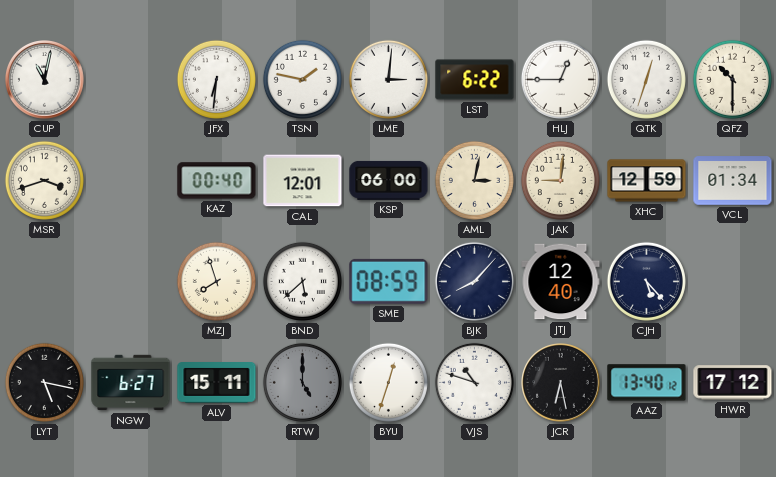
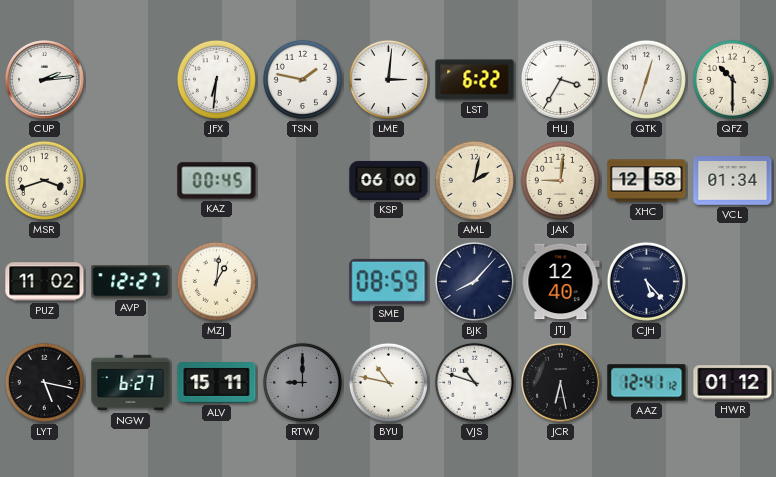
CUP: 11:02 -> 2:14
HLJ: 12:45 -> 3:35
KAZ: 00:40 -> 00:45
CAL: 12:01 -> none
AML: 3:02 -> 2:02
XHC: 12:59 -> 12:58
PUZ: none -> 11:02
AVP: none -> 12:27
MZJ: 7:57 -> 1:01
BND: 5:38 -> none
RTW: 5:00 -> 9:00
BYU: 12:33 -> 10:47
AAZ: 13:40 -> 12:41
HWR: 17:12 -> 01:12
